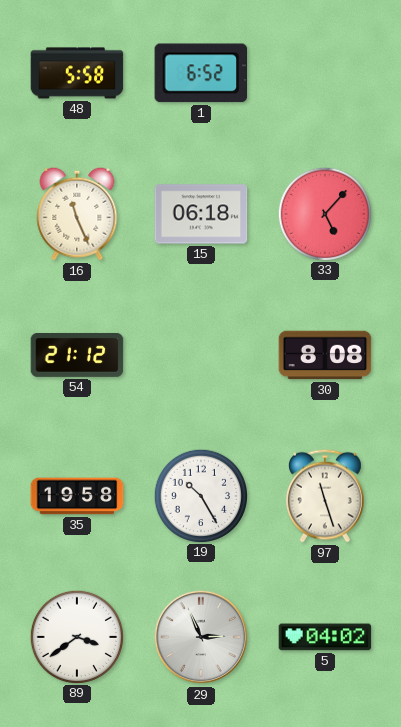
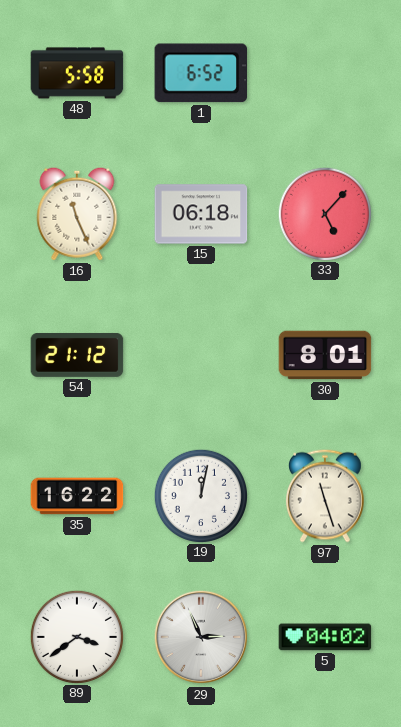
30: 8:08 -> 8:01
35: 19:58 -> 16:22
19: 10:25 -> 12:02
